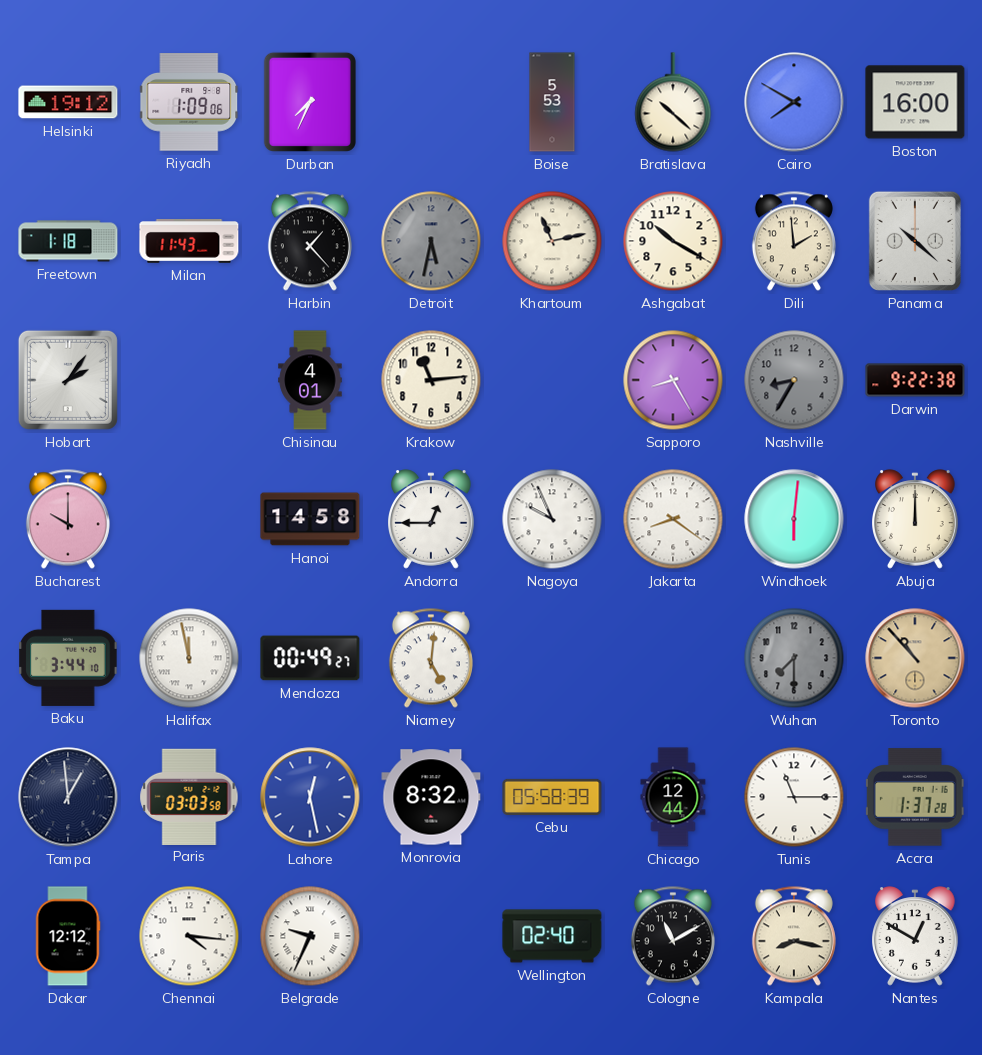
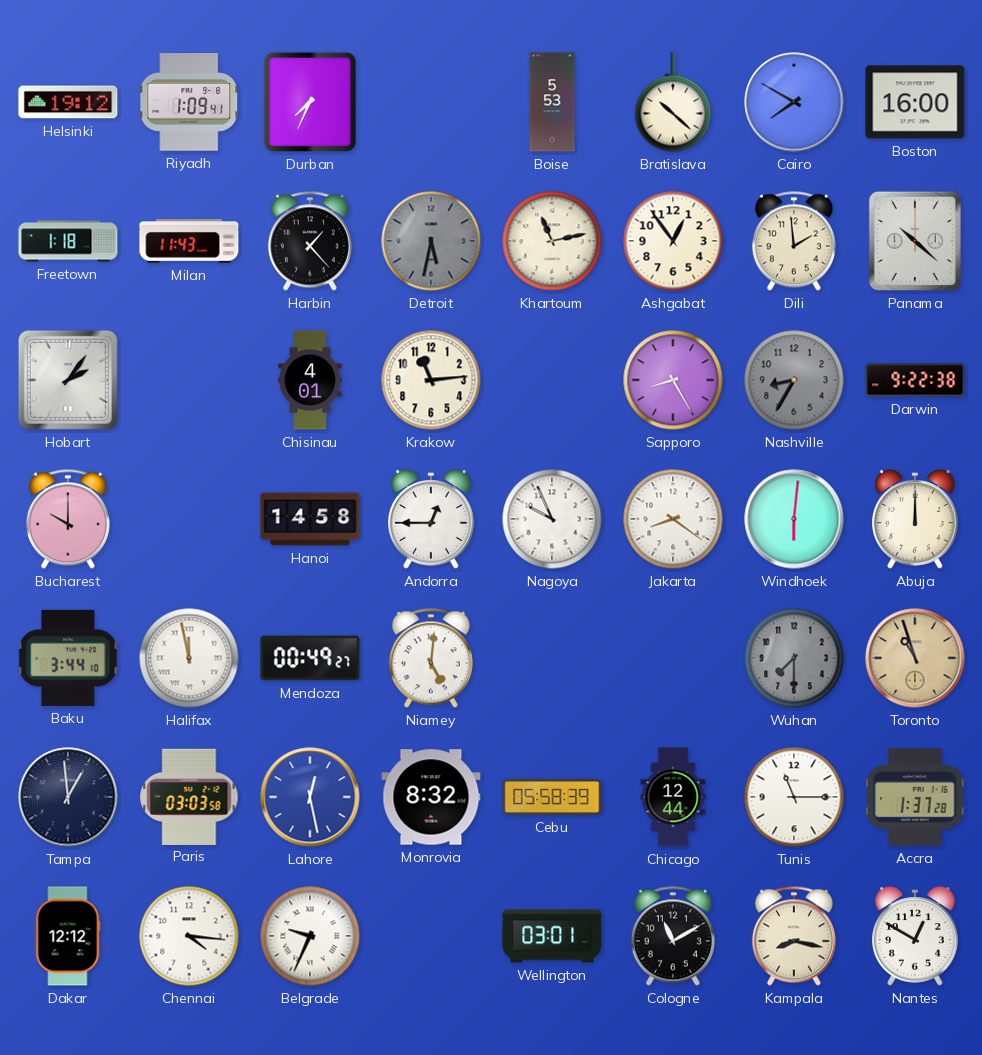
Riyadh: 1:09:06 -> 1:09:41
Ashgabat: 10:20 -> 12:54
Toronto: 10:53 -> 10:57
Wellington: 02:40 -> 03:01
